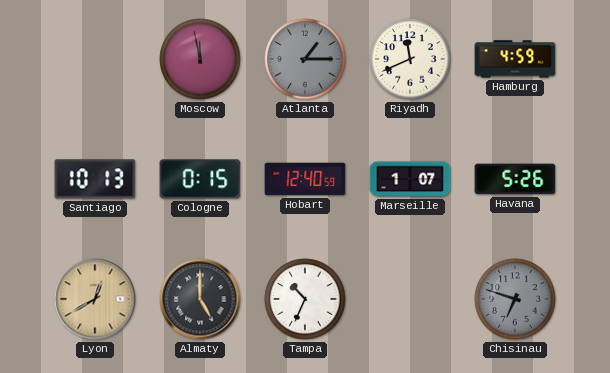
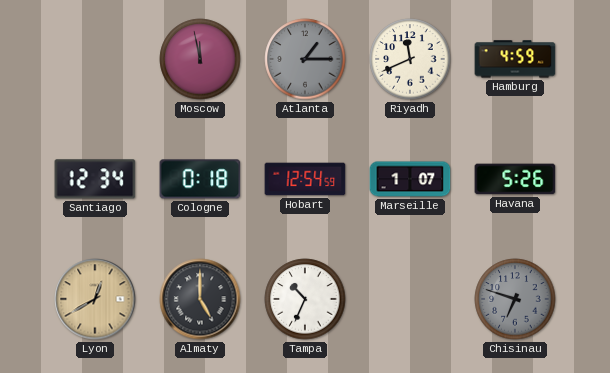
Santiago: 10:13 -> 12:34
Cologne: 0:15 -> 0:18
Hobart: 12:40 -> 12:54
